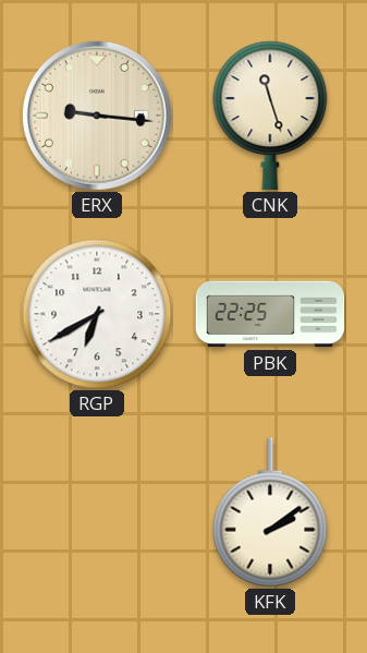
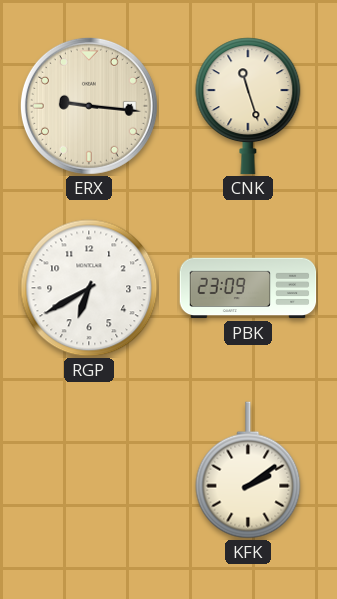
PBK: 22:25 -> 23:09
